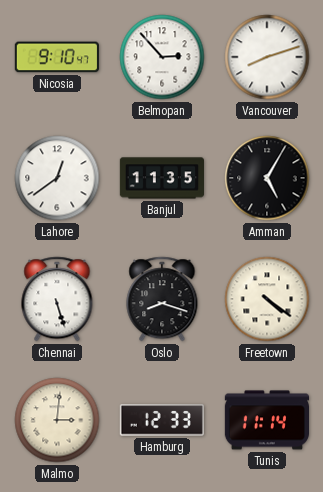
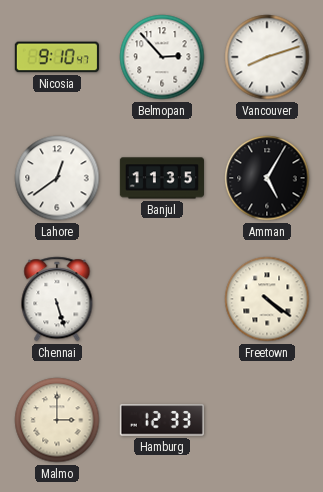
Oslo: 8:18 -> none
Malmo: 3:01 -> 3:00
Tunis: 11:14 -> none
